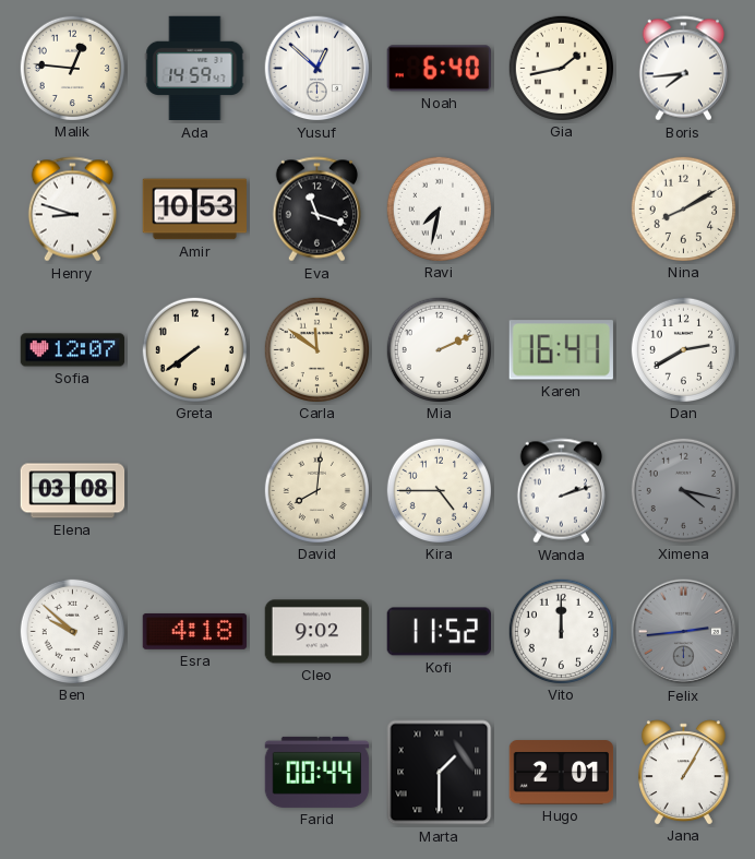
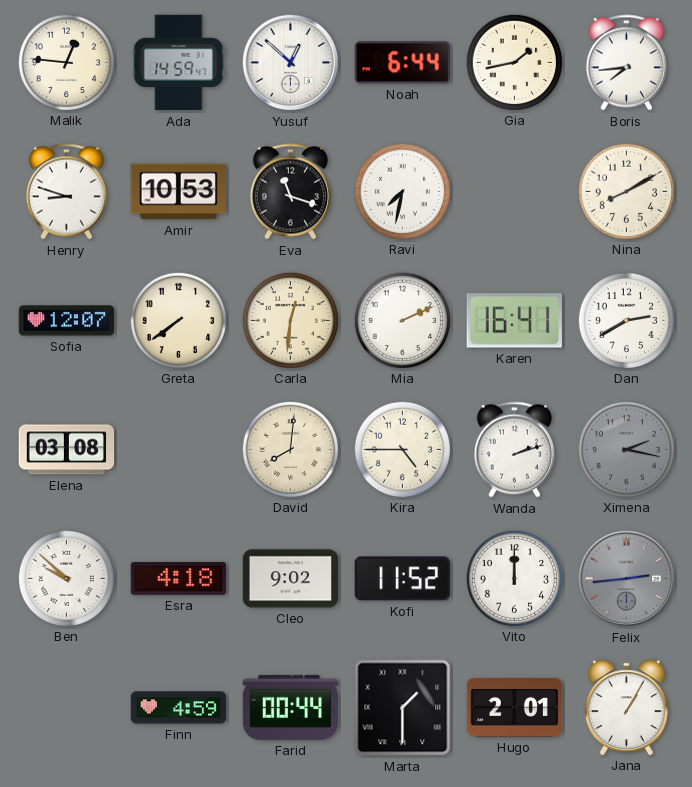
Noah: 6:40 -> 6:44
Carla: 11:51 -> 12:31
Ximena: 4:17 -> 2:17
Finn: none -> 4:59
